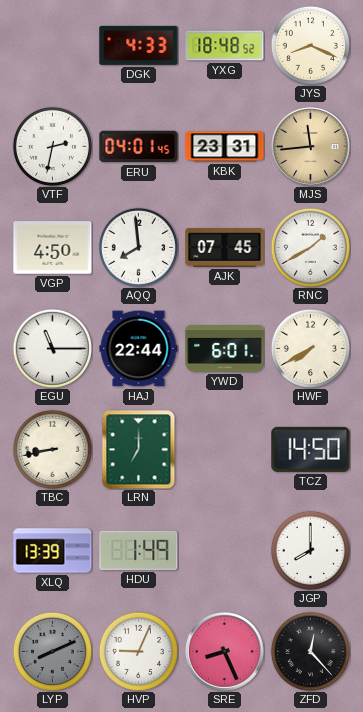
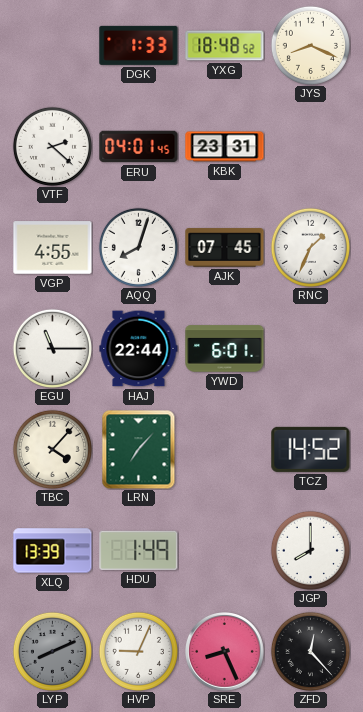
DGK: 4:33 -> 1:33
VTF: 2:32 -> 2:22
MJS: 11:44 -> none
VGP: 4:50 -> 4:55
AQQ: 7:59 -> 8:03
RNC: 1:40 -> 1:34
HWF: 7:40 -> none
TBC: 8:43 -> 4:07
LRN: 7:00 -> 7:07
TCZ: 14:50 -> 14:52
